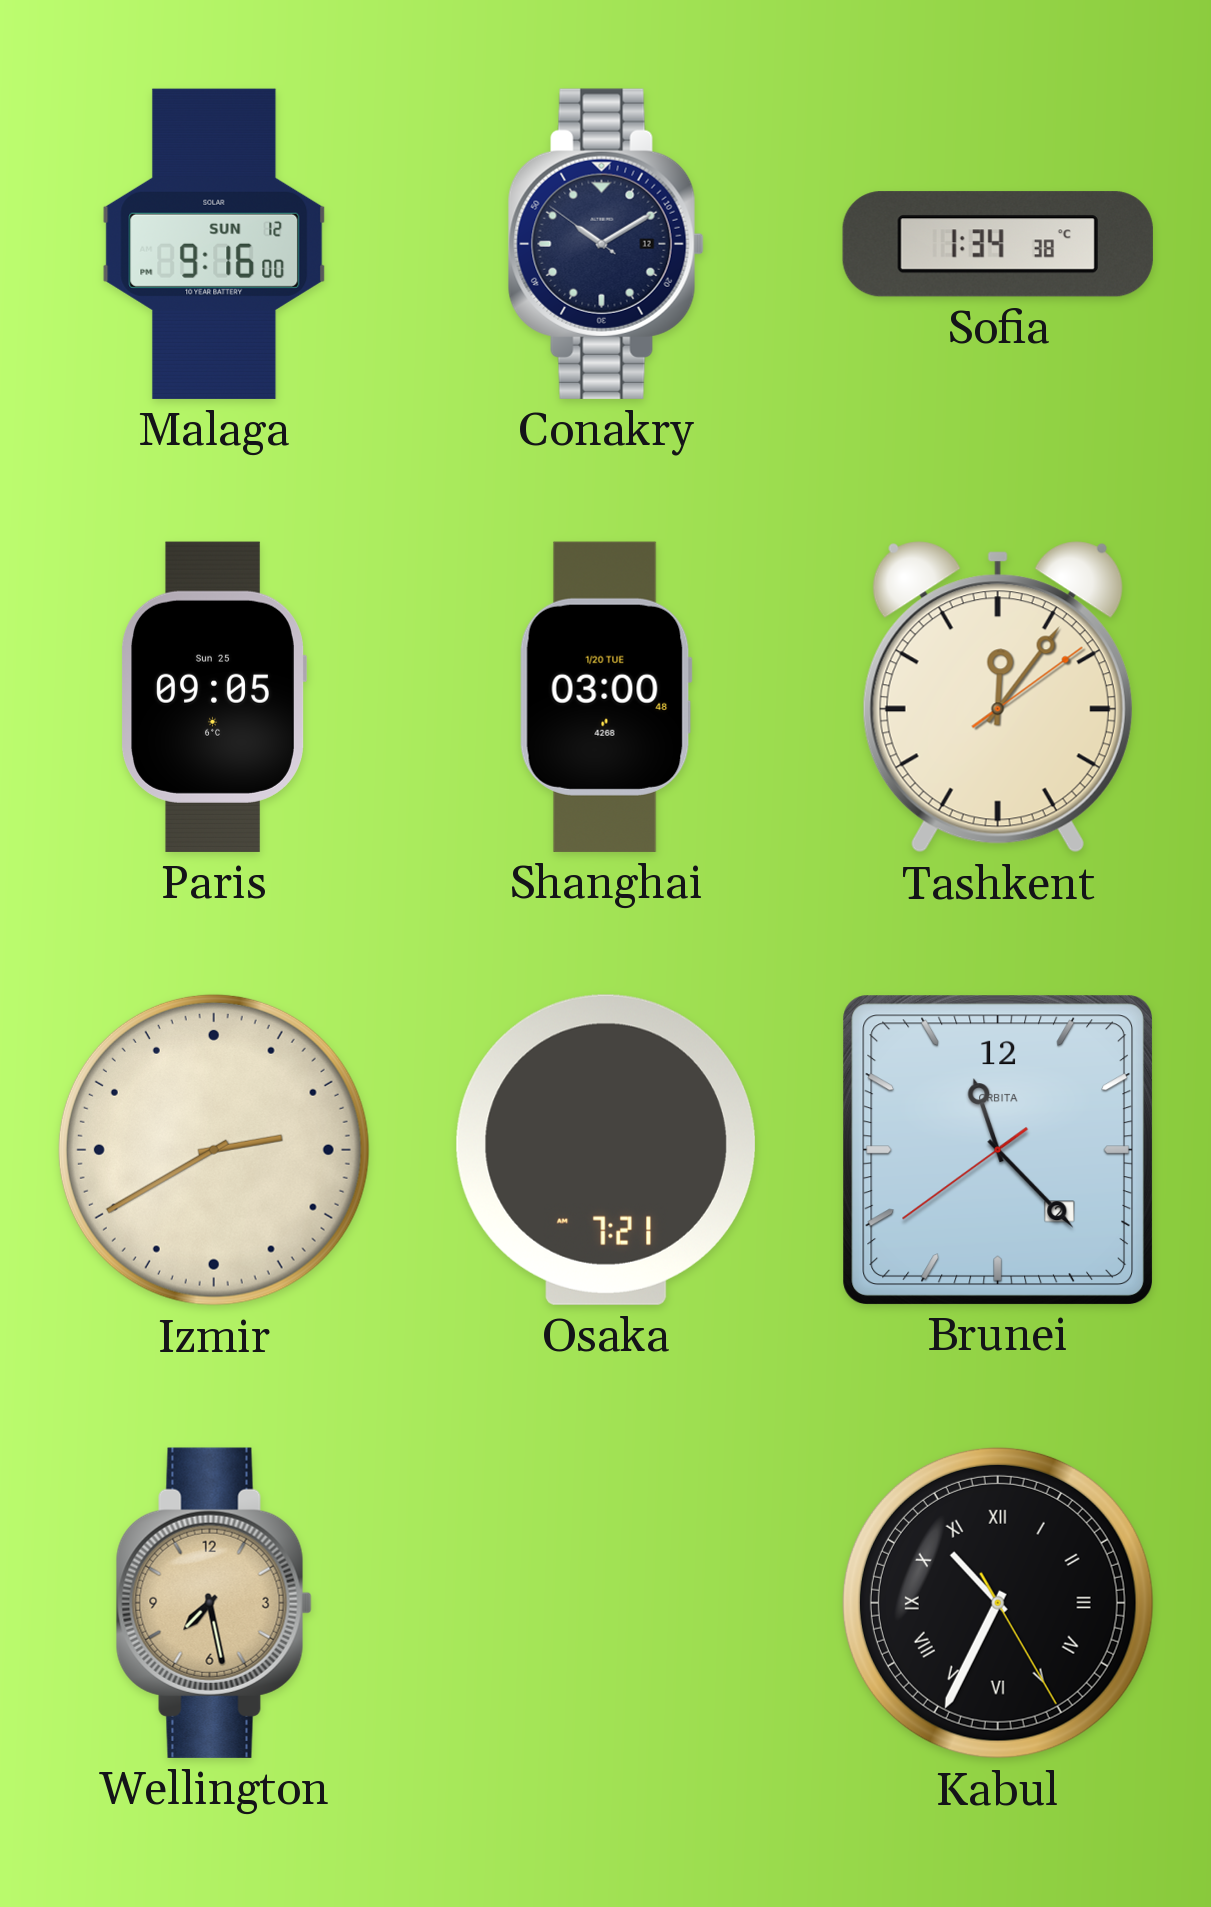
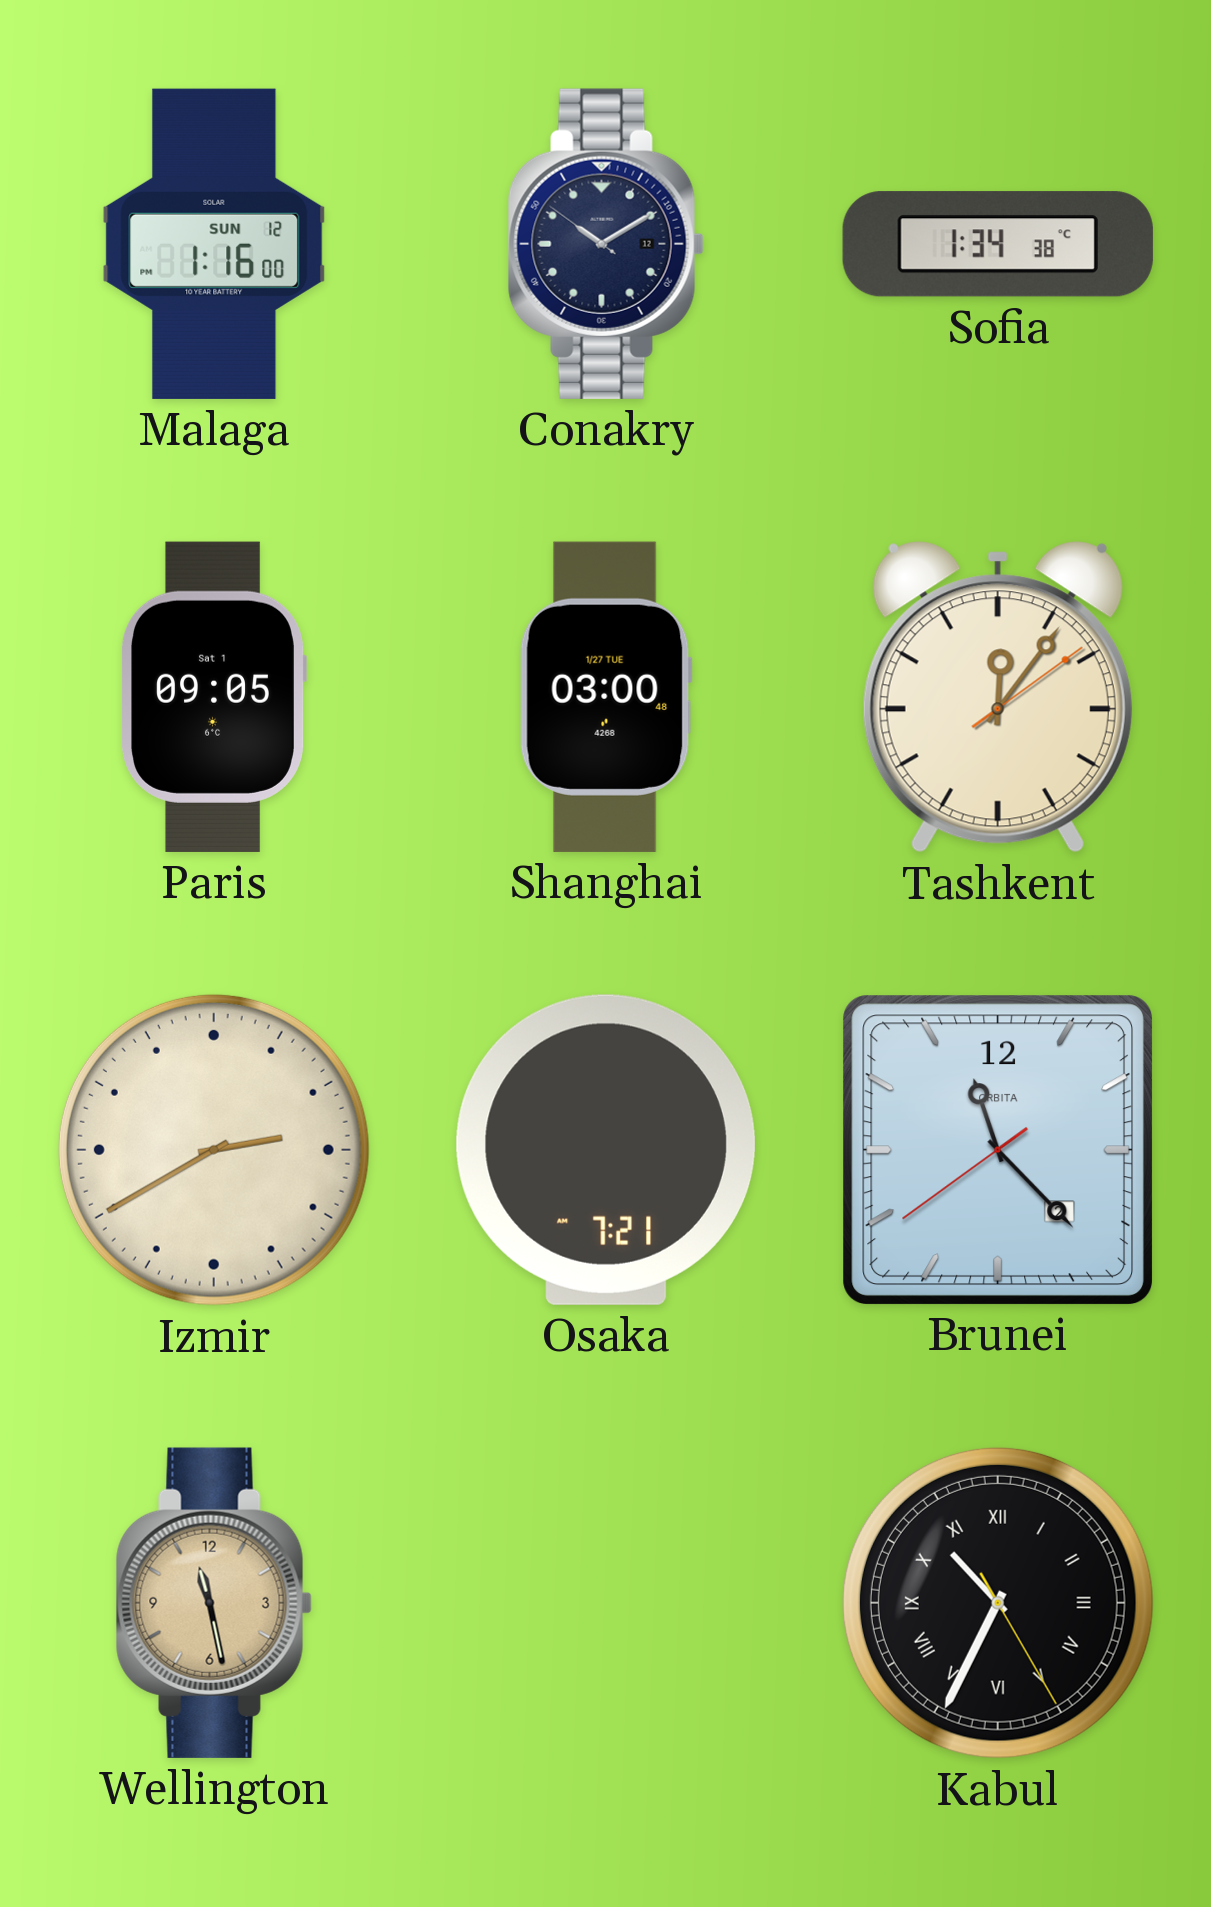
Malaga: 9:16 -> 1:16
Paris date: Sun 25 -> Sat 1
Shanghai date: 1/20 TUE -> 1/27 TUE
Wellington: 7:28 -> 11:28
